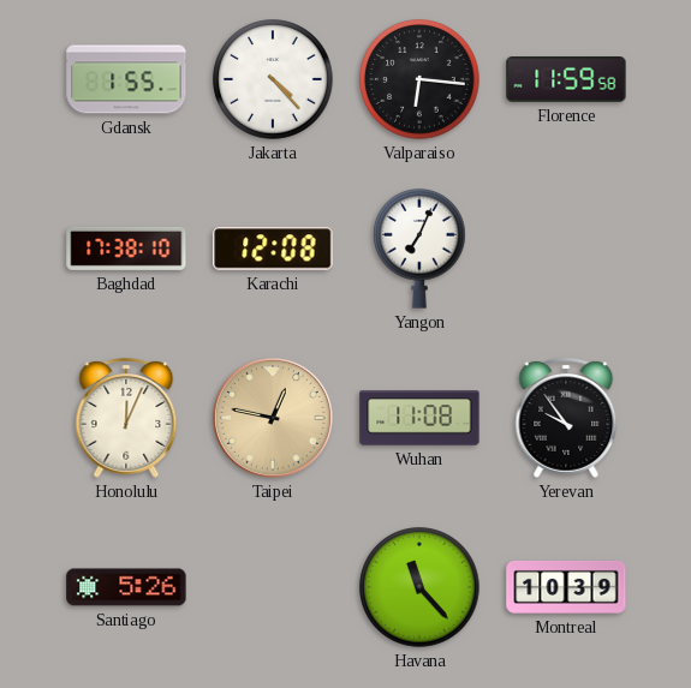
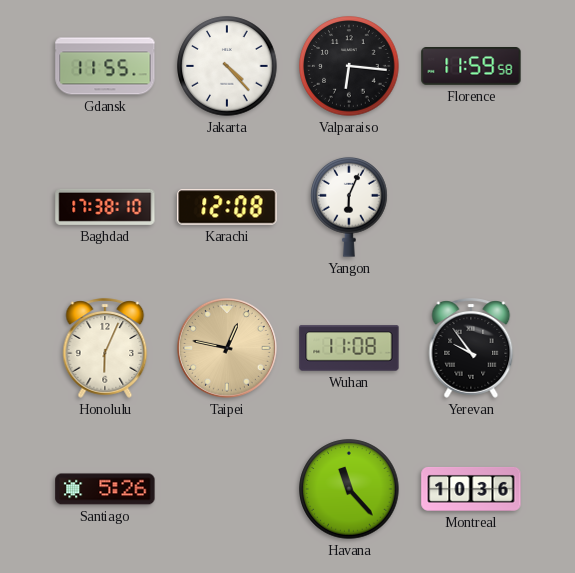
Gdansk: 1:55 -> 11:55
Yangon: 7:04 -> 6:04
Honolulu: 12:04 -> 6:04
Montreal: 10:39 -> 10:36
